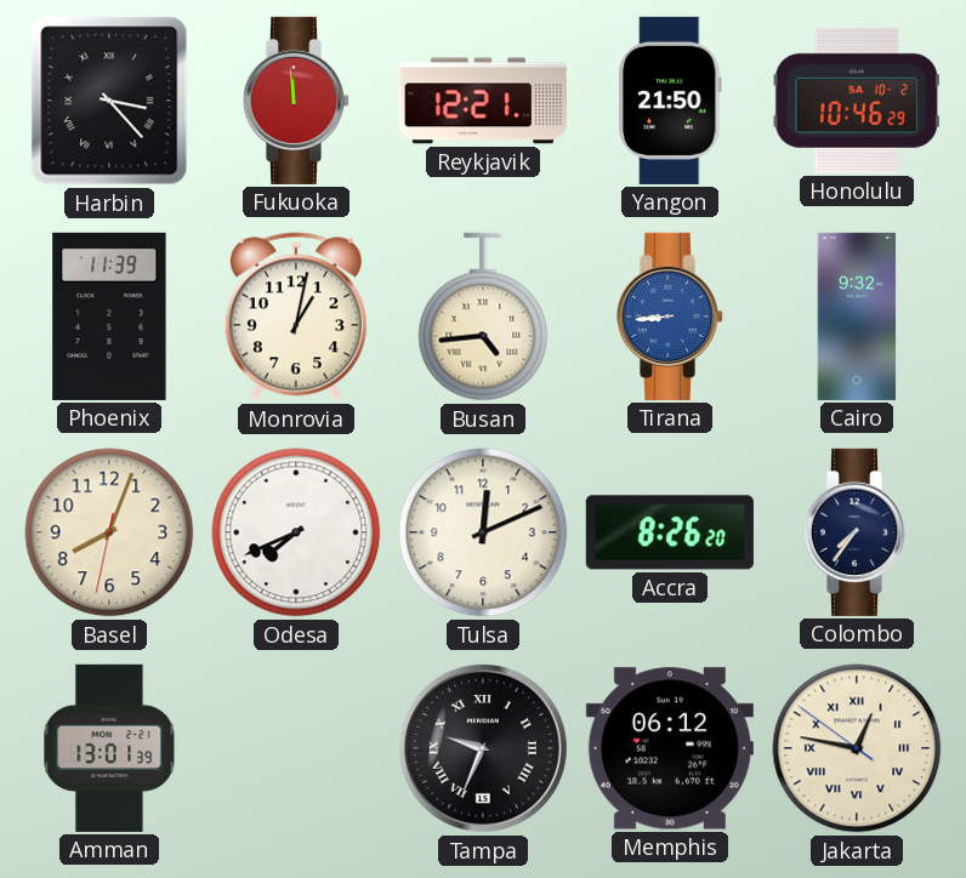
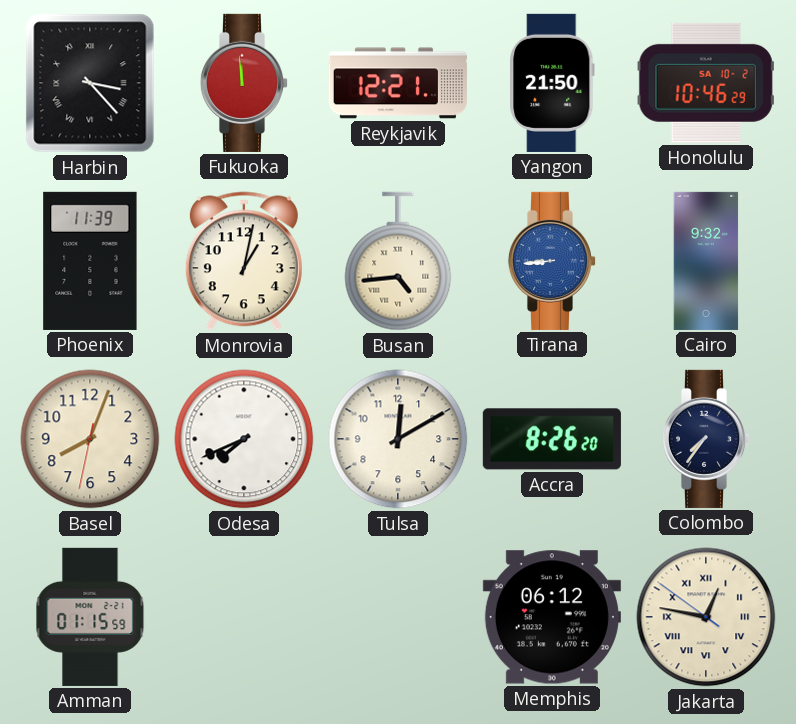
Tulsa: 12:11 -> 12:10
Amman: 13:01 -> 01:15
Tampa: 9:34 -> none
